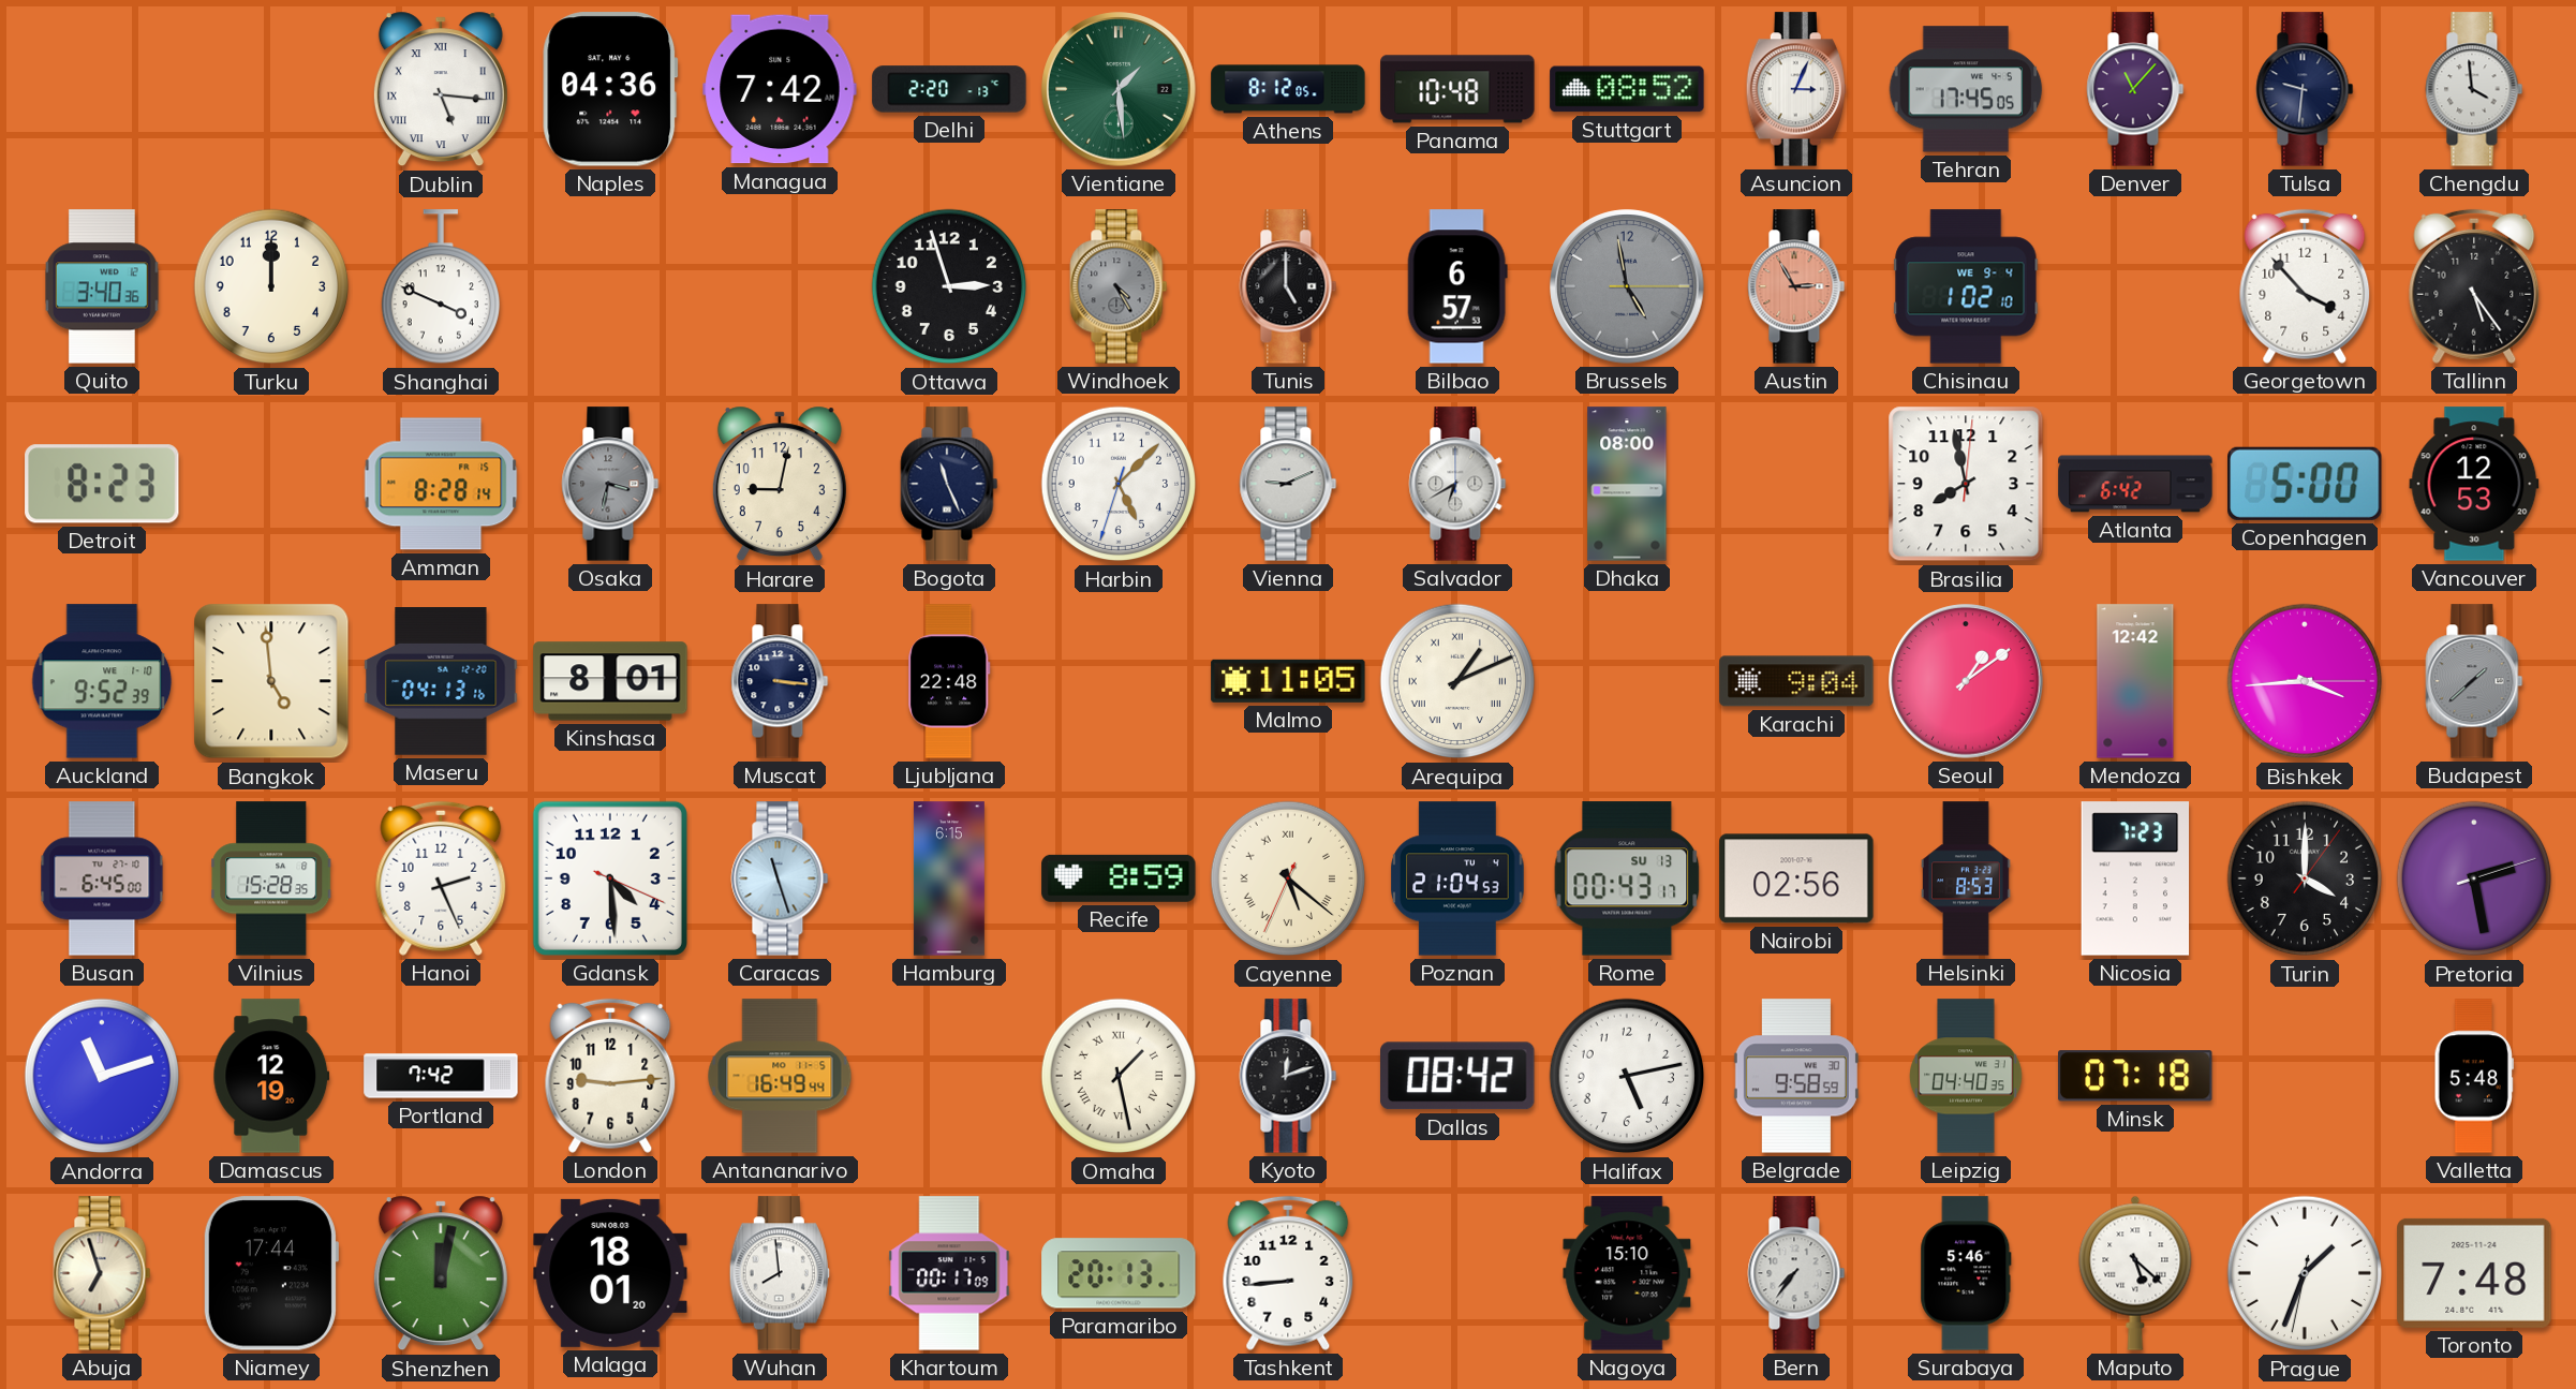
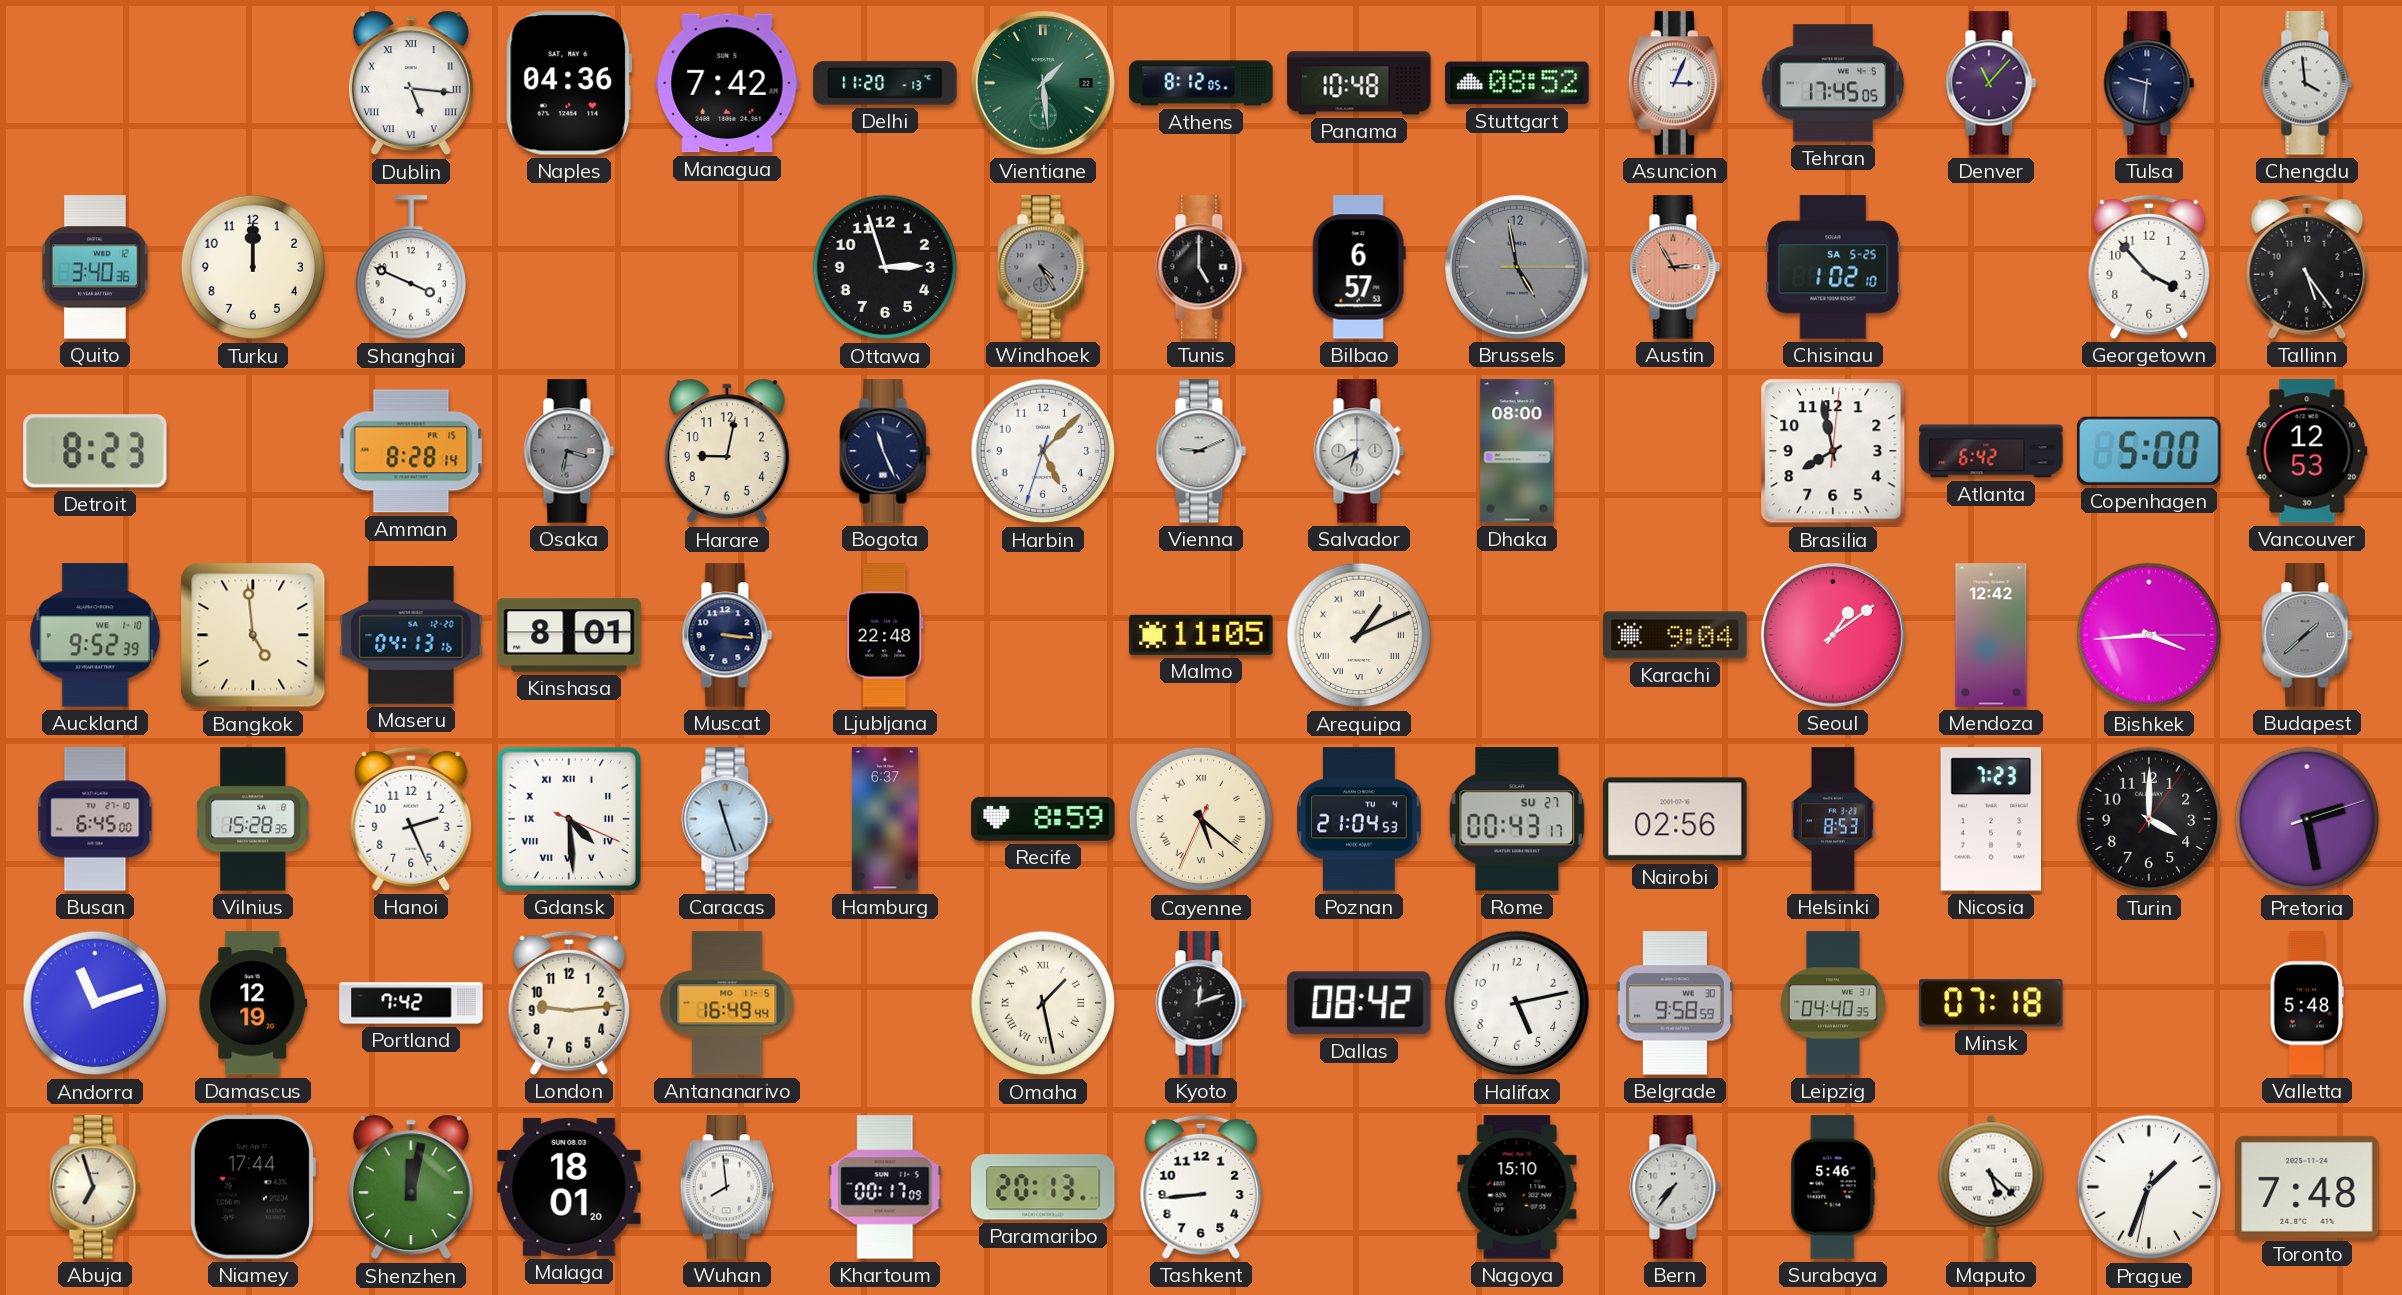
Delhi: 2:20 -> 11:20
Chisinau date: WE 9-4 -> SA 5-25
Gdansk numerals: Arabic -> Roman
Hamburg: 6:15 -> 6:37
Rome date: SU 13 -> SU 27
